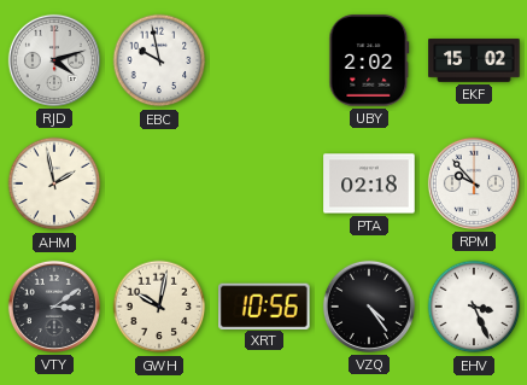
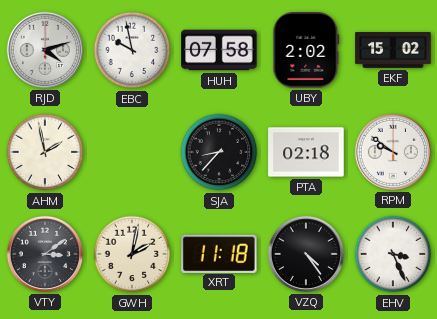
HUH: none -> 07:58
SJA: none -> 8:37
RPM: 9:53 -> 9:51
GWH: 10:02 -> 2:02
XRT: 10:56 -> 11:18
